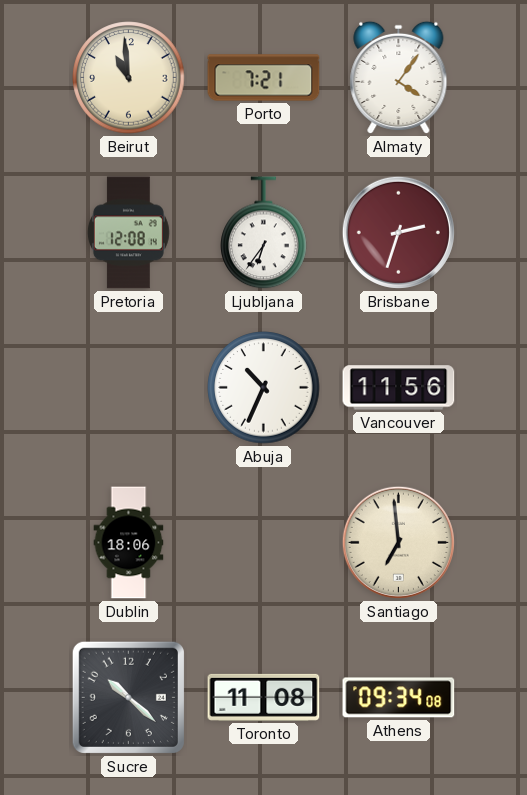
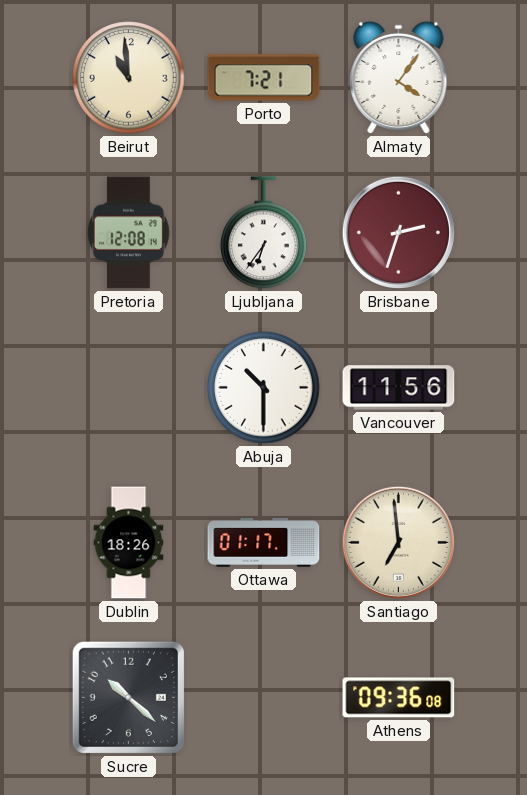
Abuja: 10:34 -> 10:30
Dublin: 18:06 -> 18:26
Ottawa: none -> 01:17
Toronto: 11:08 -> none
Athens: 09:34 -> 09:36
